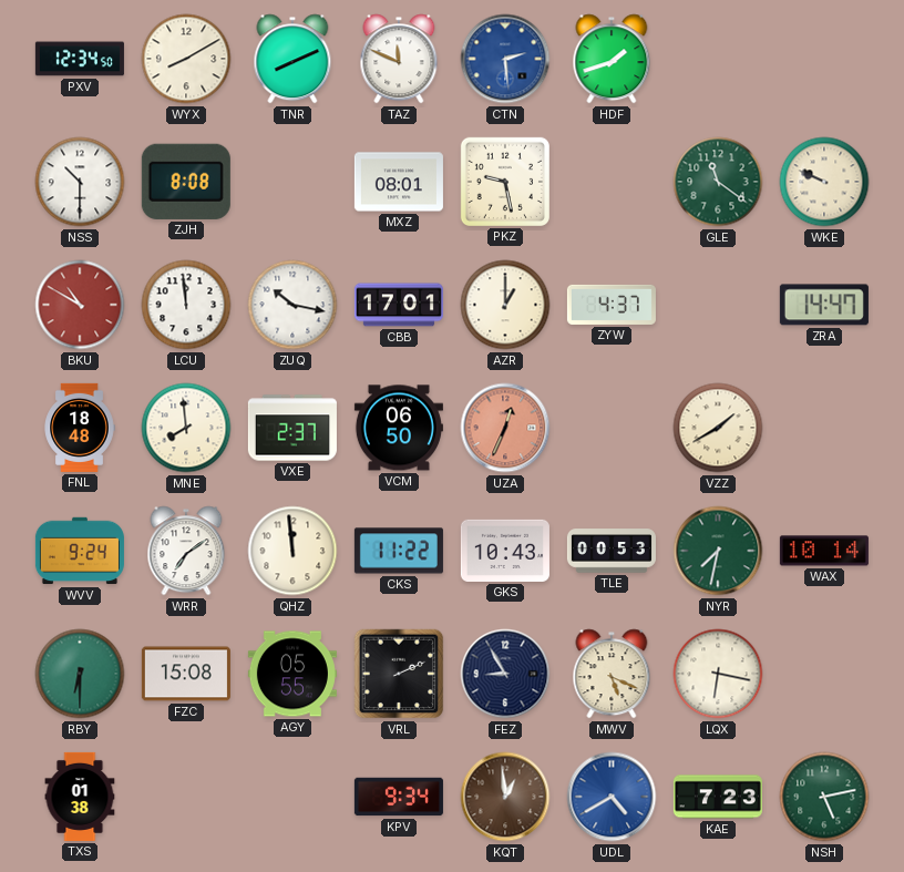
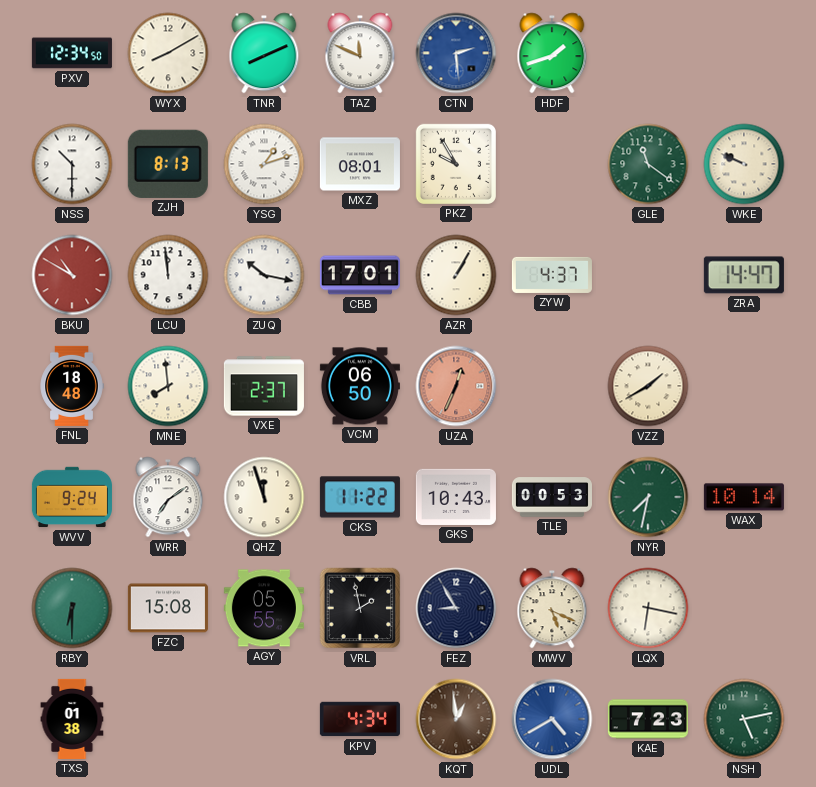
ZJH: 8:08 -> 8:13
YSG: none -> 1:12
PKZ: 9:28 -> 9:55
AZR: 1:00 -> 1:05
QHZ: 11:59 -> 11:57
VRL: 2:11 -> 1:58
KPV: 9:34 -> 4:34
